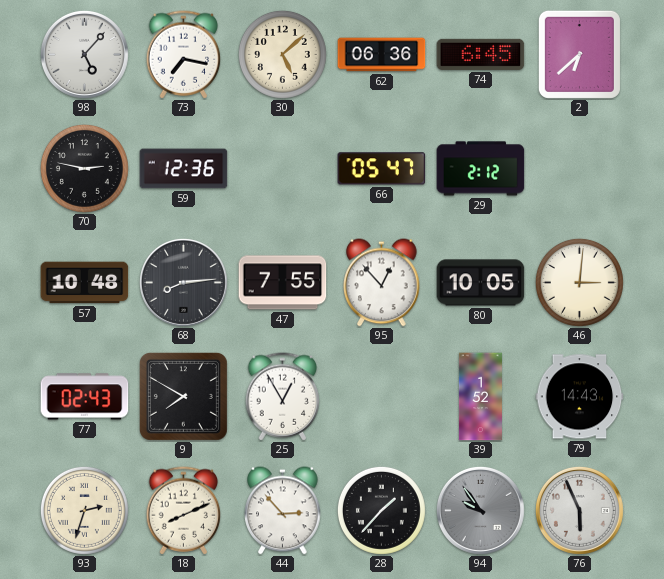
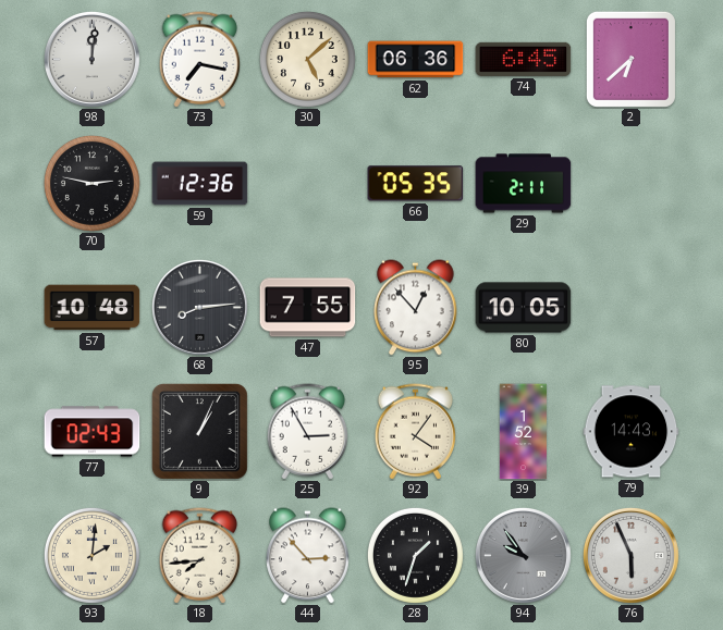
98: 5:07 -> 12:01
66: 05:47 -> 05:35
29: 2:12 -> 2:11
46: 3:01 -> none
9: 7:50 -> 1:04
25: 12:55 -> 2:55
92: none -> 4:06
93: 2:33 -> 2:01
18: 8:11 -> 7:44
28: 1:37 -> 1:33
